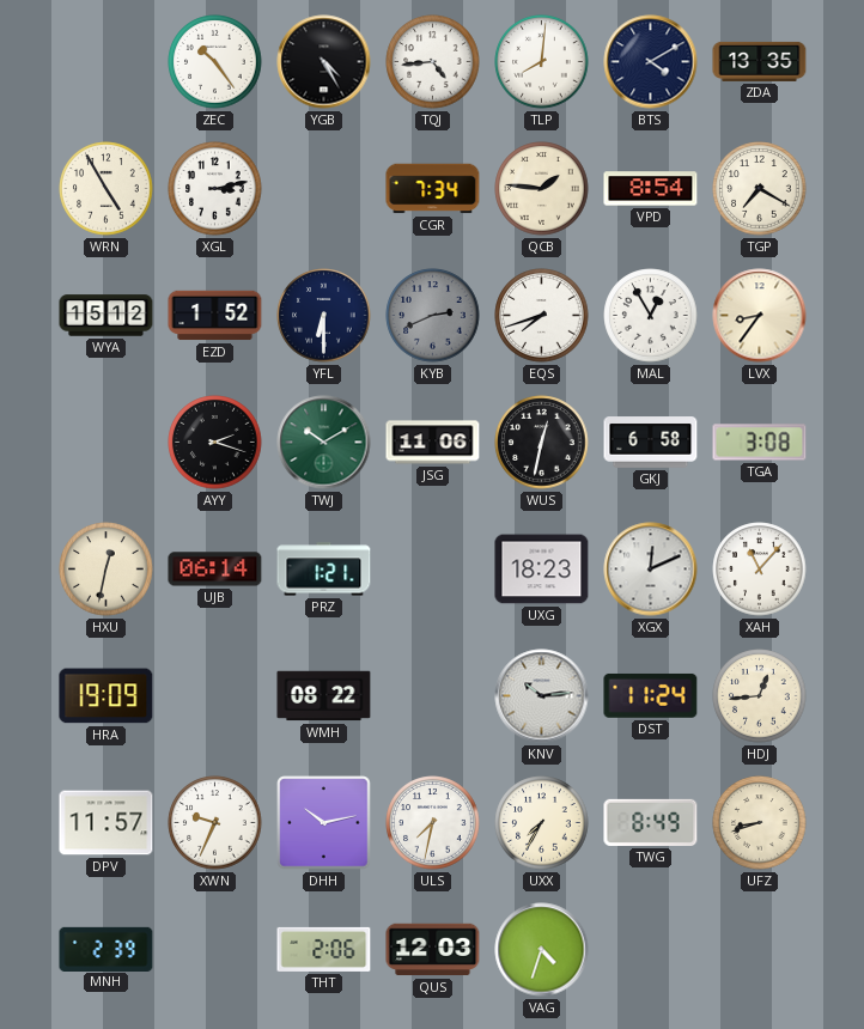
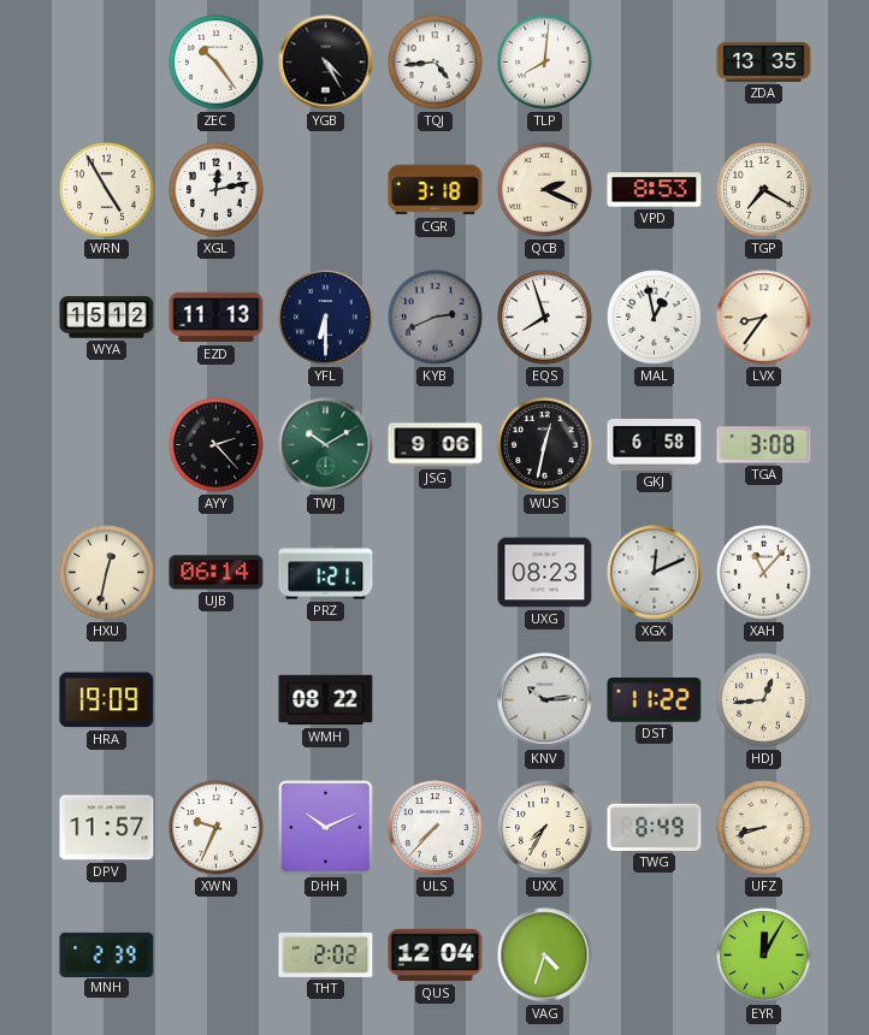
BTS: 4:10 -> none
XGL: 3:13 -> 12:13
CGR: 7:34 -> 3:18
QCB: 1:46 -> 2:19
VPD: 8:54 -> 8:53
EZD: 1:52 -> 11:13
EQS: 7:42 -> 7:57
MAL: 12:55 -> 12:58
AYY: 2:18 -> 2:23
JSG: 11:06 -> 9:06
UXG: 18:23 -> 08:23
DST: 11:24 -> 11:22
DHH: 10:13 -> 10:11
ULS: 7:32 -> 7:37
THT: 2:06 -> 2:02
QUS: 12:03 -> 12:04
EYR: none -> 12:05
